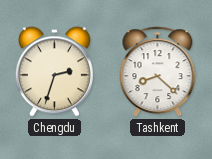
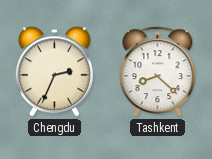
Chengdu: 2:33 -> 2:34
